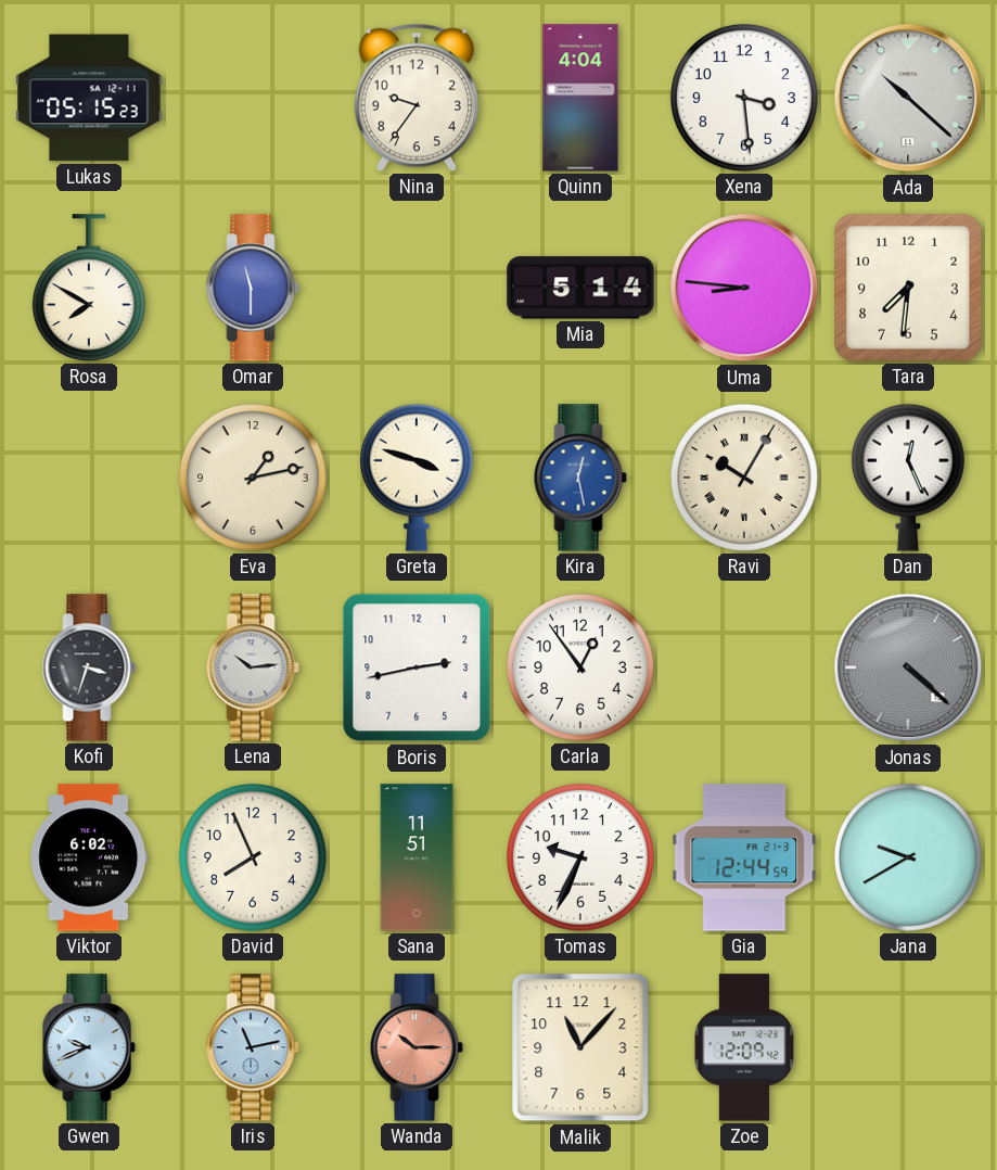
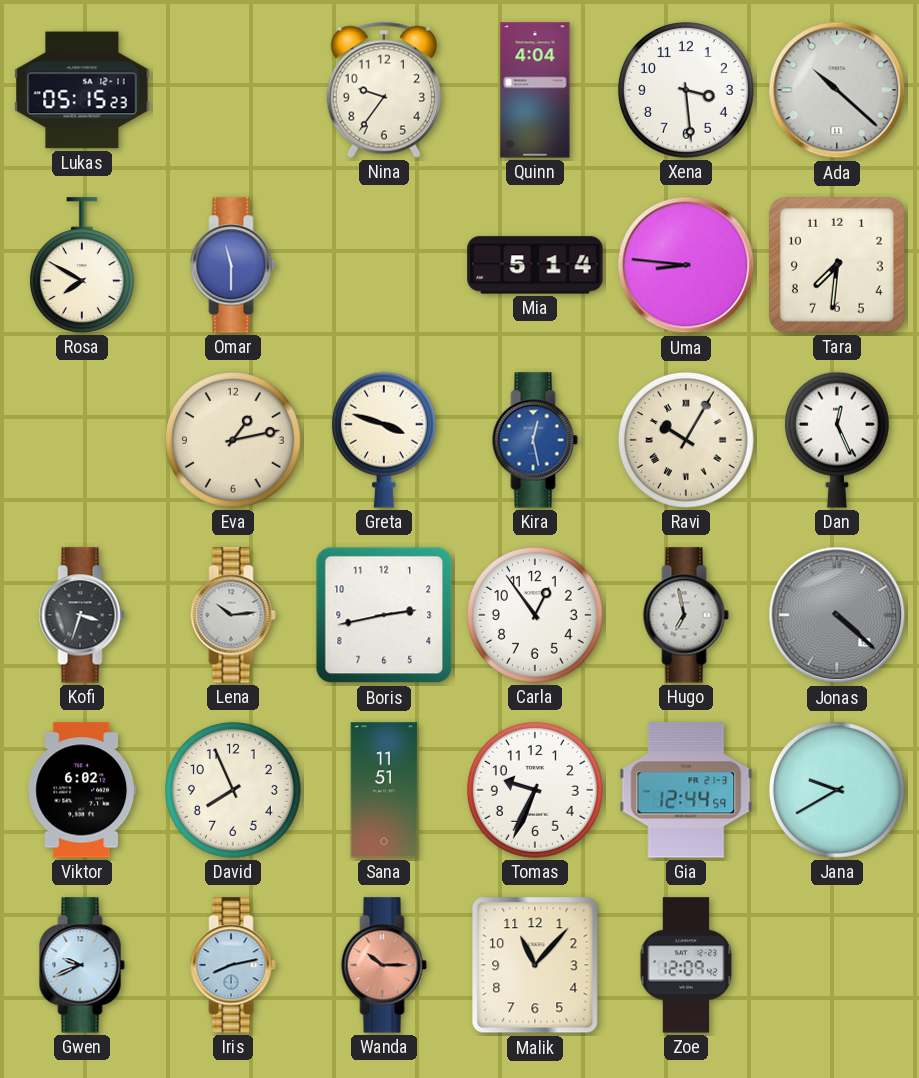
Hugo: none -> 6:58
Iris: 11:13 -> 8:13
